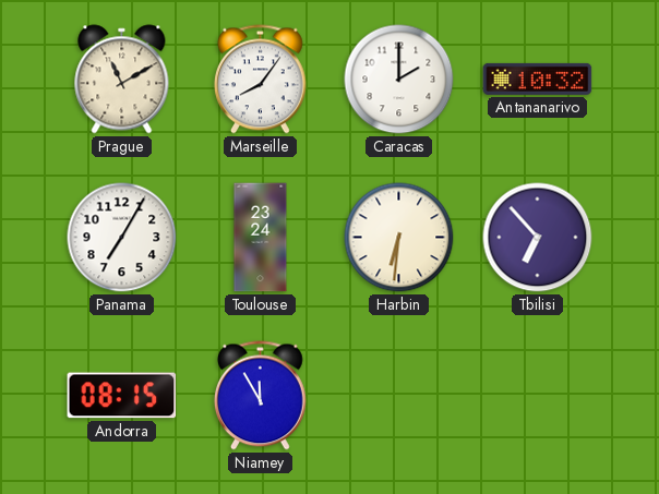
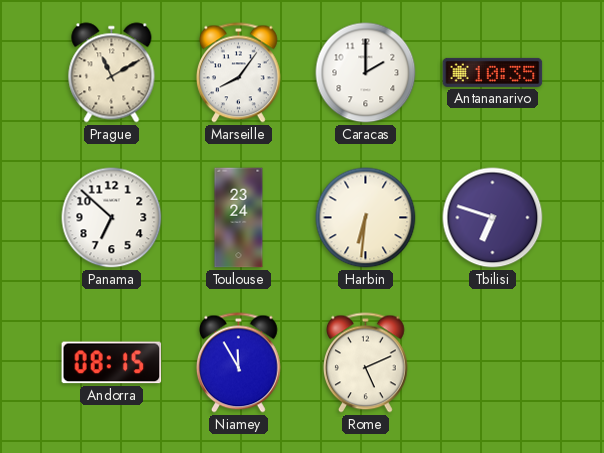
Antananarivo: 10:32 -> 10:35
Panama: 7:05 -> 6:52
Tbilisi: 6:53 -> 6:48
Rome: none -> 5:11
